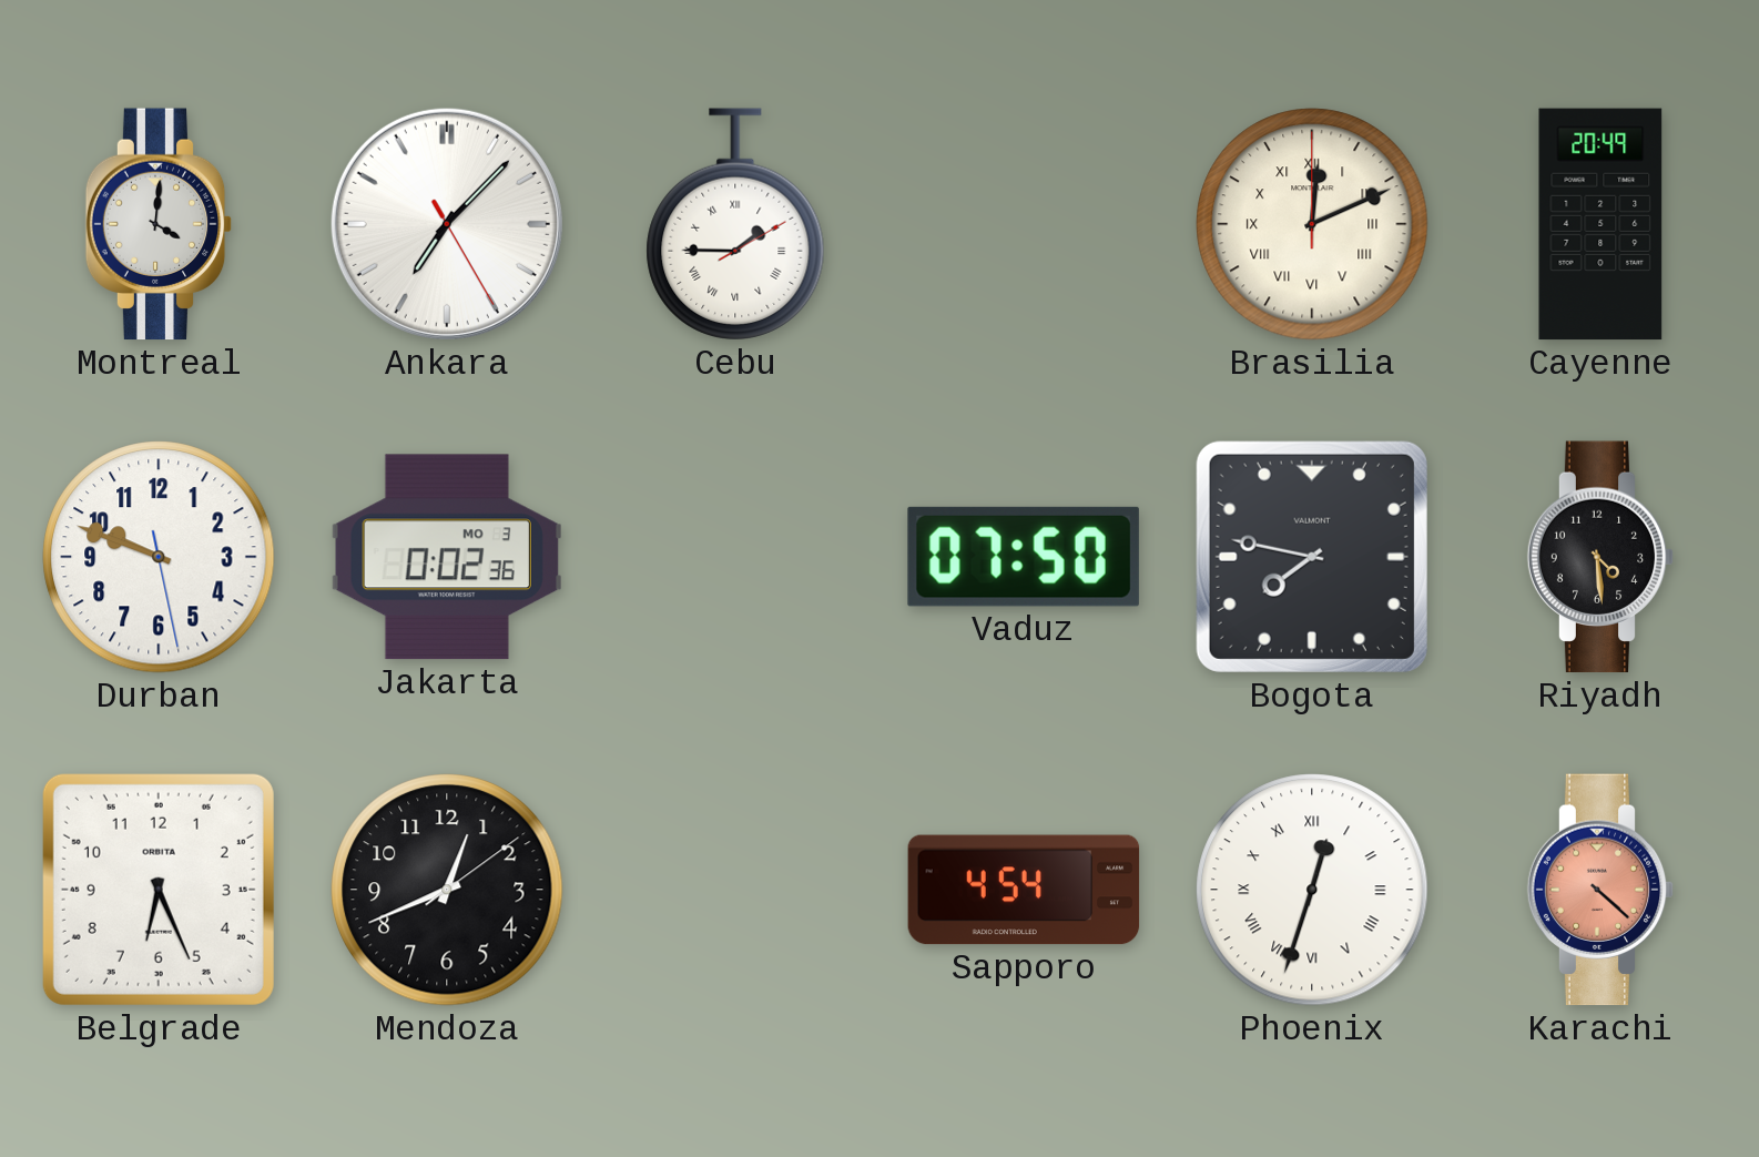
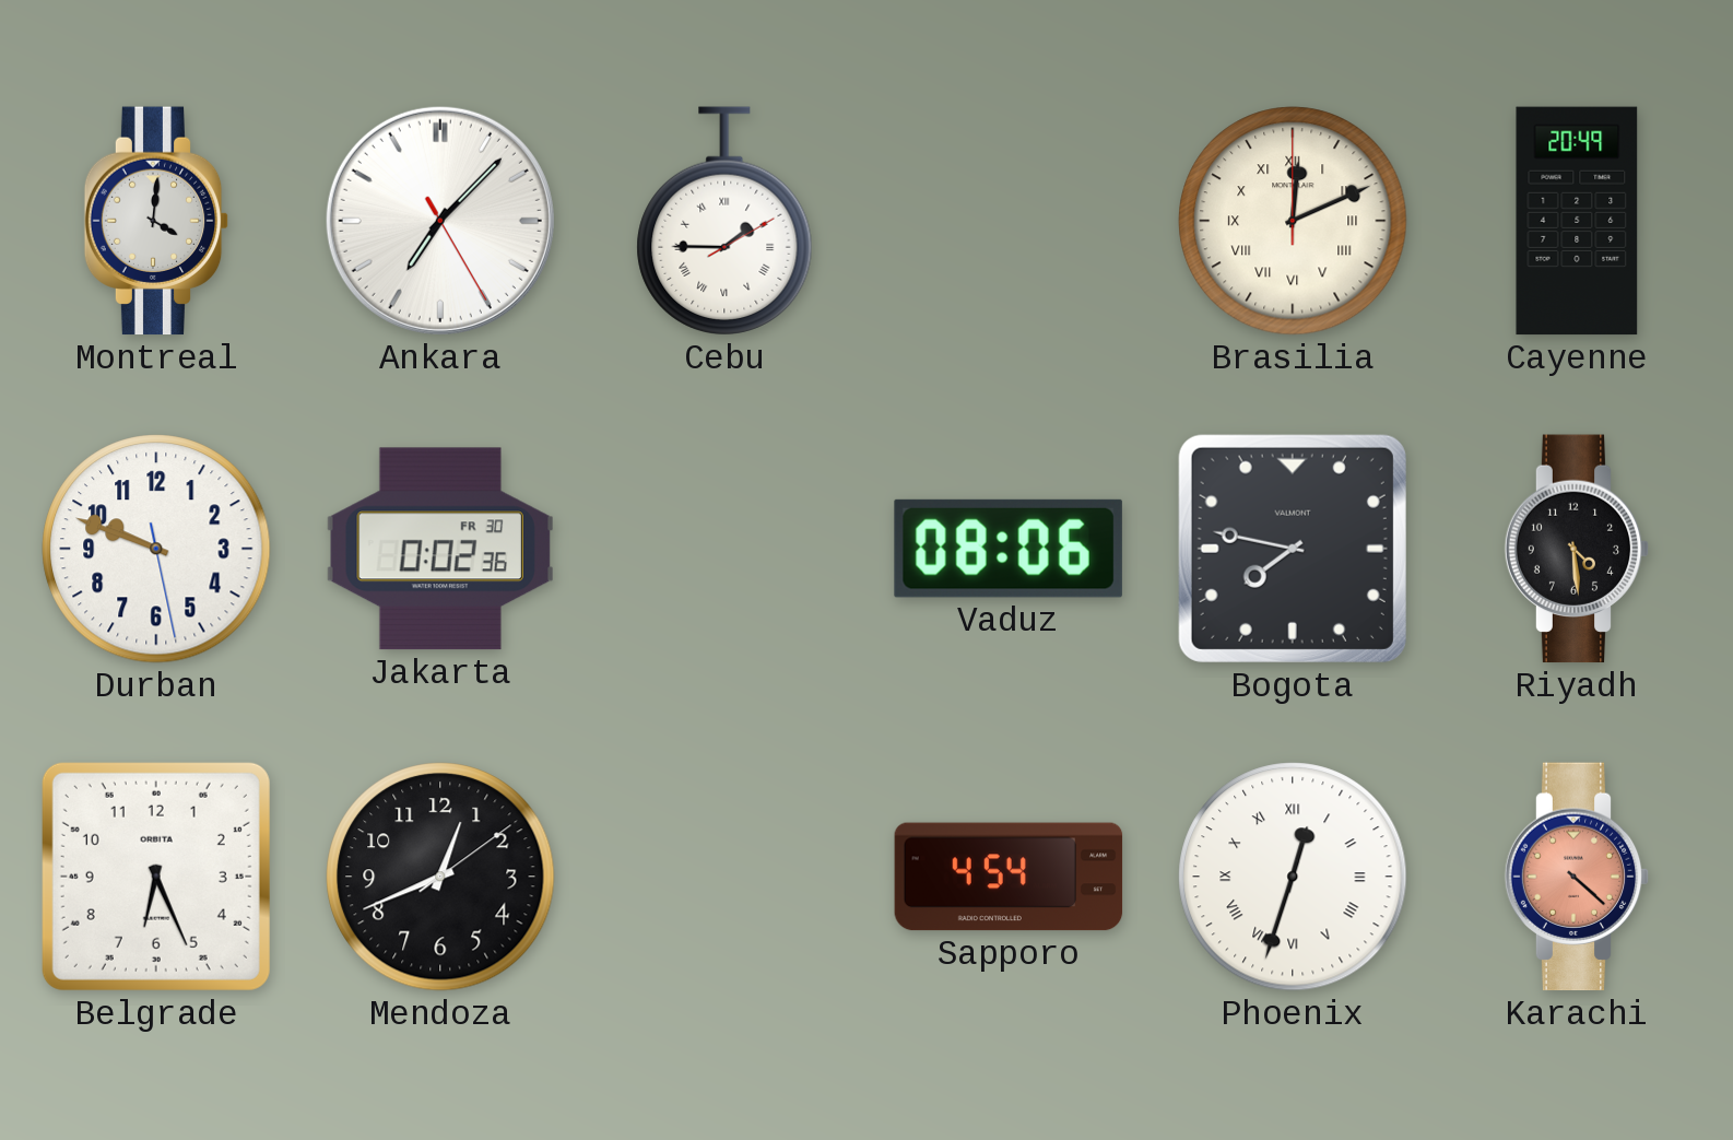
Jakarta date: MO 3 -> FR 30
Vaduz: 07:50 -> 08:06
